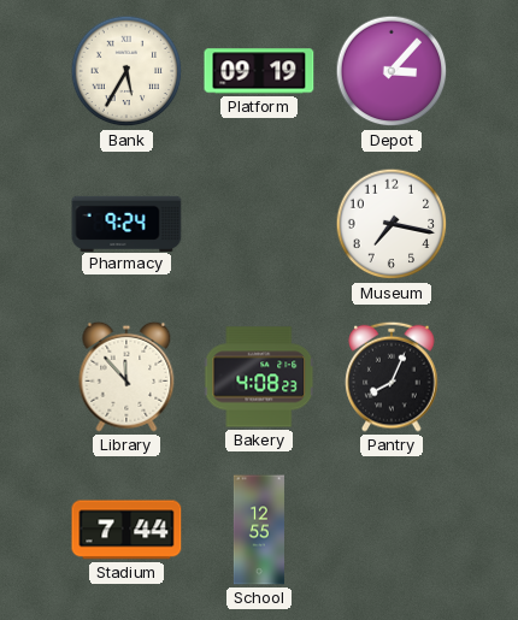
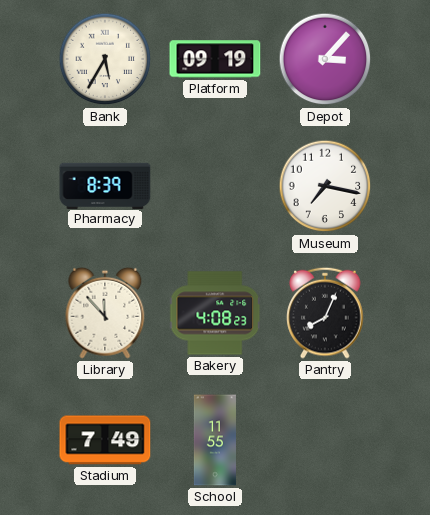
Pharmacy: 9:24 -> 8:39
Stadium: 7:44 -> 7:49
School: 12:55 -> 11:55
